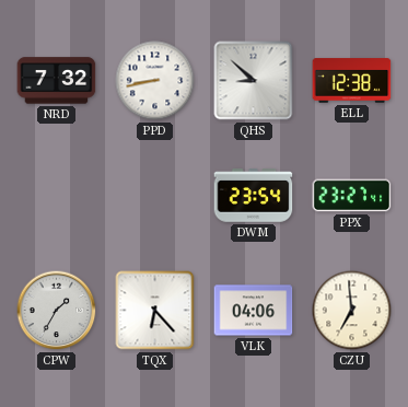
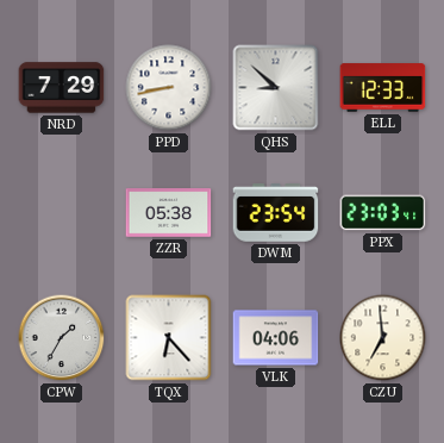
NRD: 7:32 -> 7:29
ELL: 12:38 -> 12:33
ZZR: none -> 05:38
PPX: 23:27 -> 23:03
